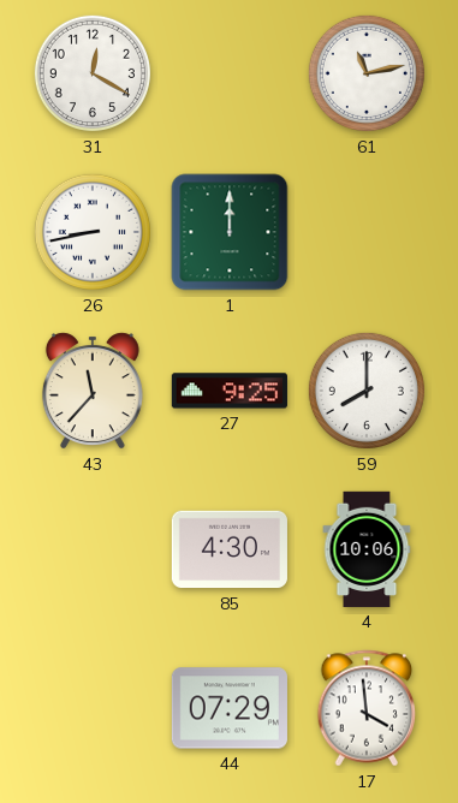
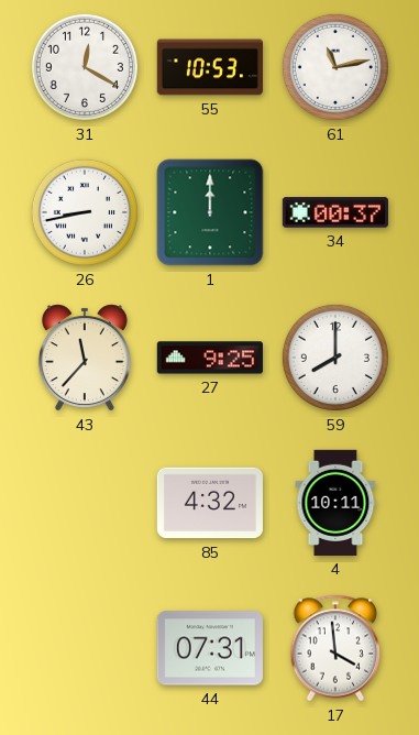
55: none -> 10:53
34: none -> 00:37
85: 4:30 -> 4:32
4: 10:06 -> 10:11
44: 07:29 -> 07:31
